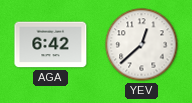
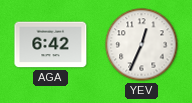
YEV: 12:38 -> 12:34
